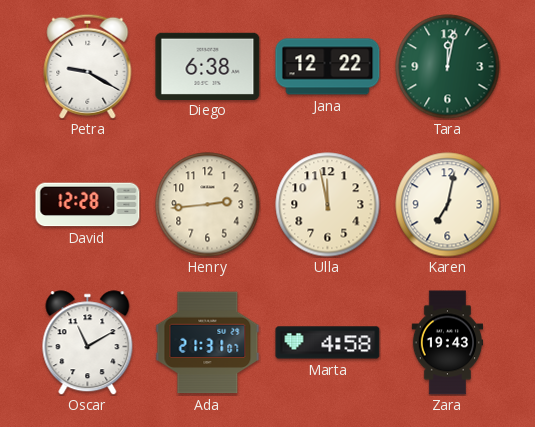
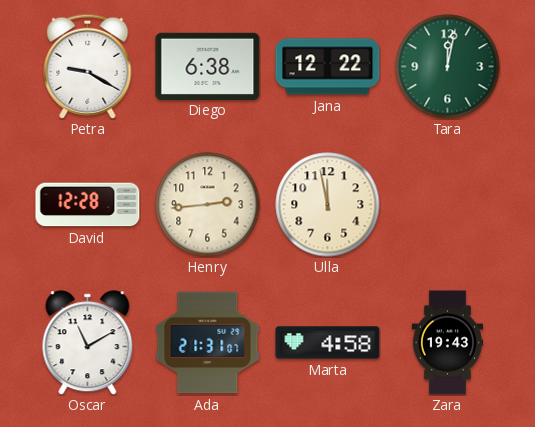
Karen: 7:02 -> none
